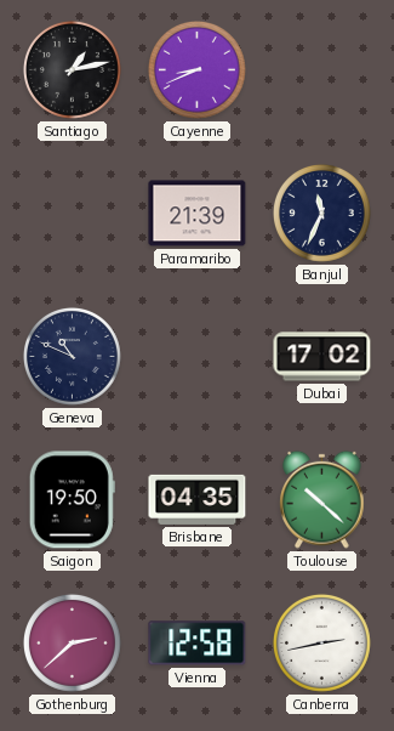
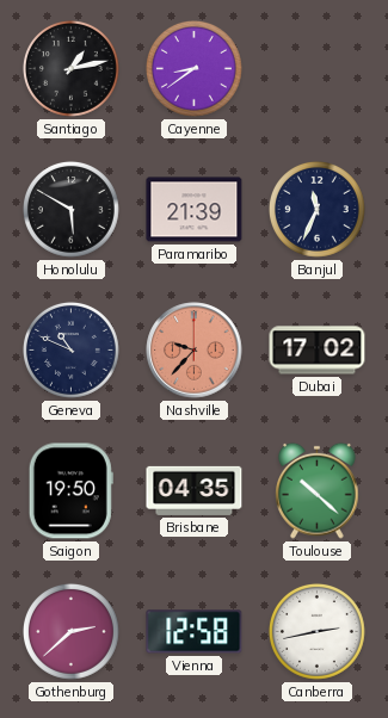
Cayenne: 8:41 -> 8:39
Honolulu: none -> 5:50
Nashville: none -> 9:37
